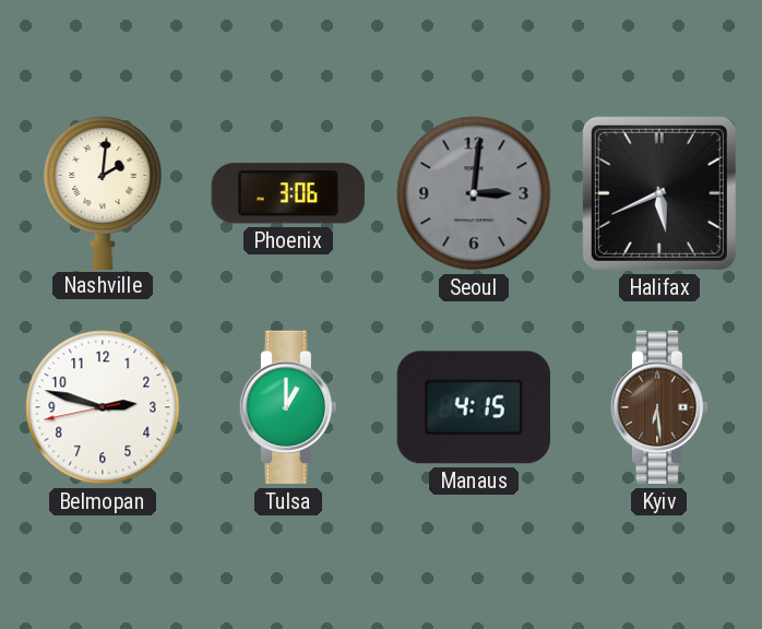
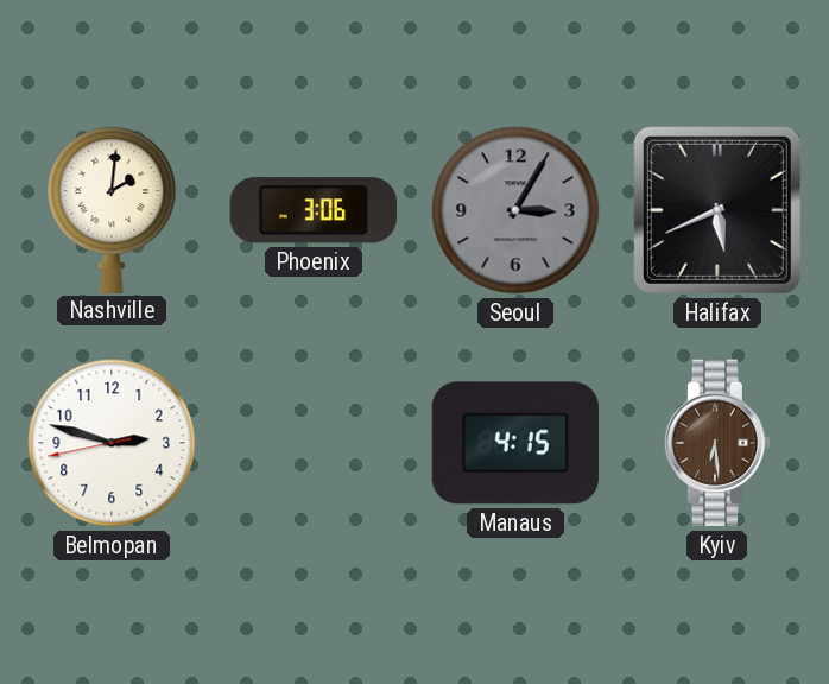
Seoul: 3:01 -> 3:05
Tulsa: 1:00 -> none
